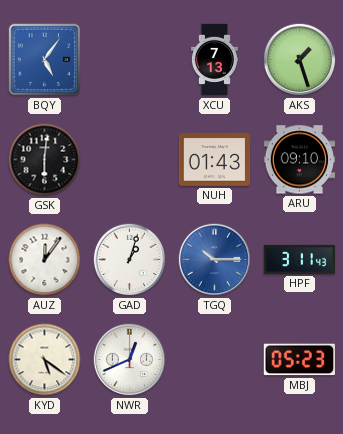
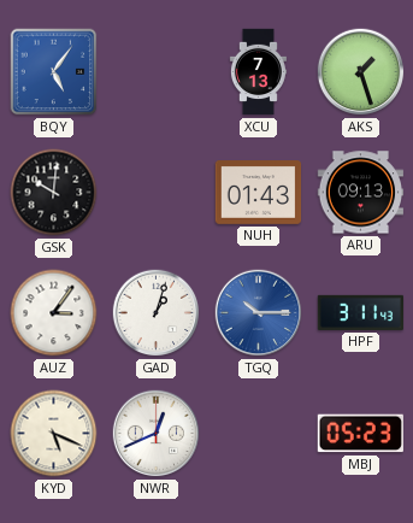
GSK: 6:01 -> 10:01
ARU: 09:10 -> 09:13
AUZ: 12:06 -> 3:06
KYD: 5:21 -> 5:19
